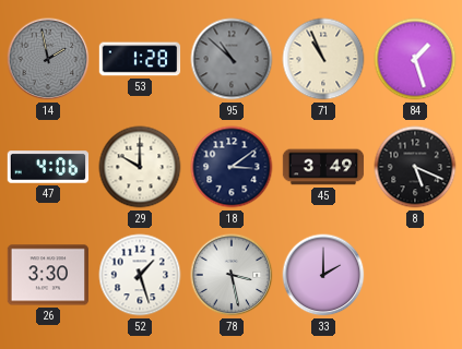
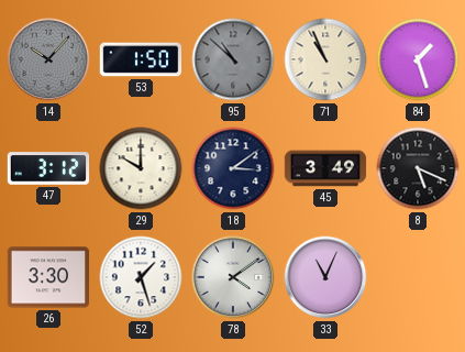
14: 1:58 -> 10:07
53: 1:28 -> 1:50
47: 4:06 -> 3:12
78: 3:28 -> 4:09
33: 2:00 -> 11:04
